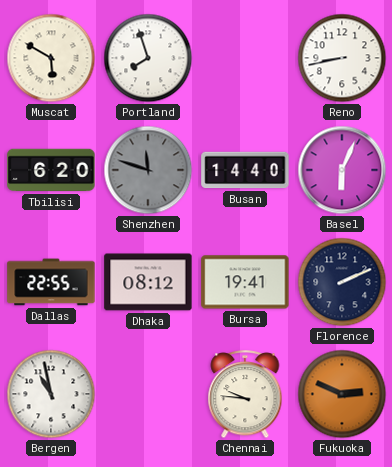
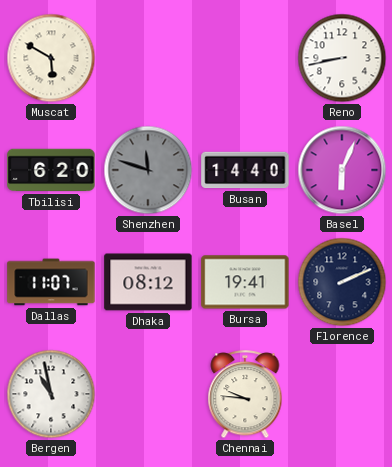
Portland: 7:57 -> none
Dallas: 22:55 -> 11:07
Fukuoka: 2:49 -> none
